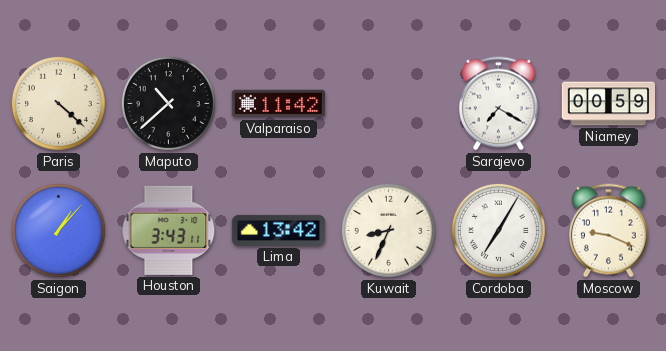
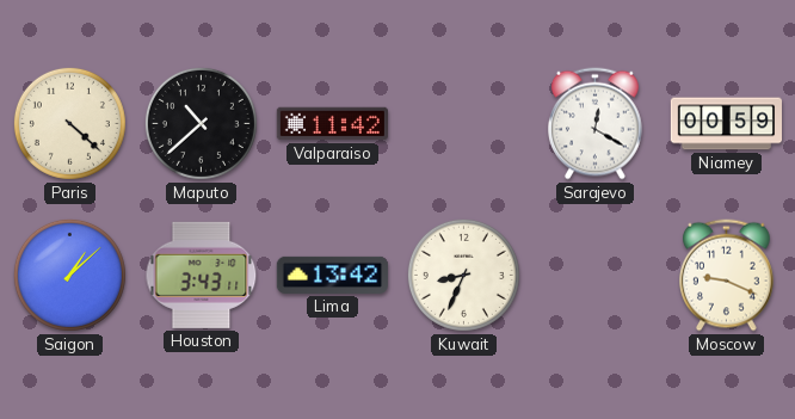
Sarajevo: 7:20 -> 12:20
Saigon: 1:07 -> 1:08
Cordoba: 7:05 -> none
